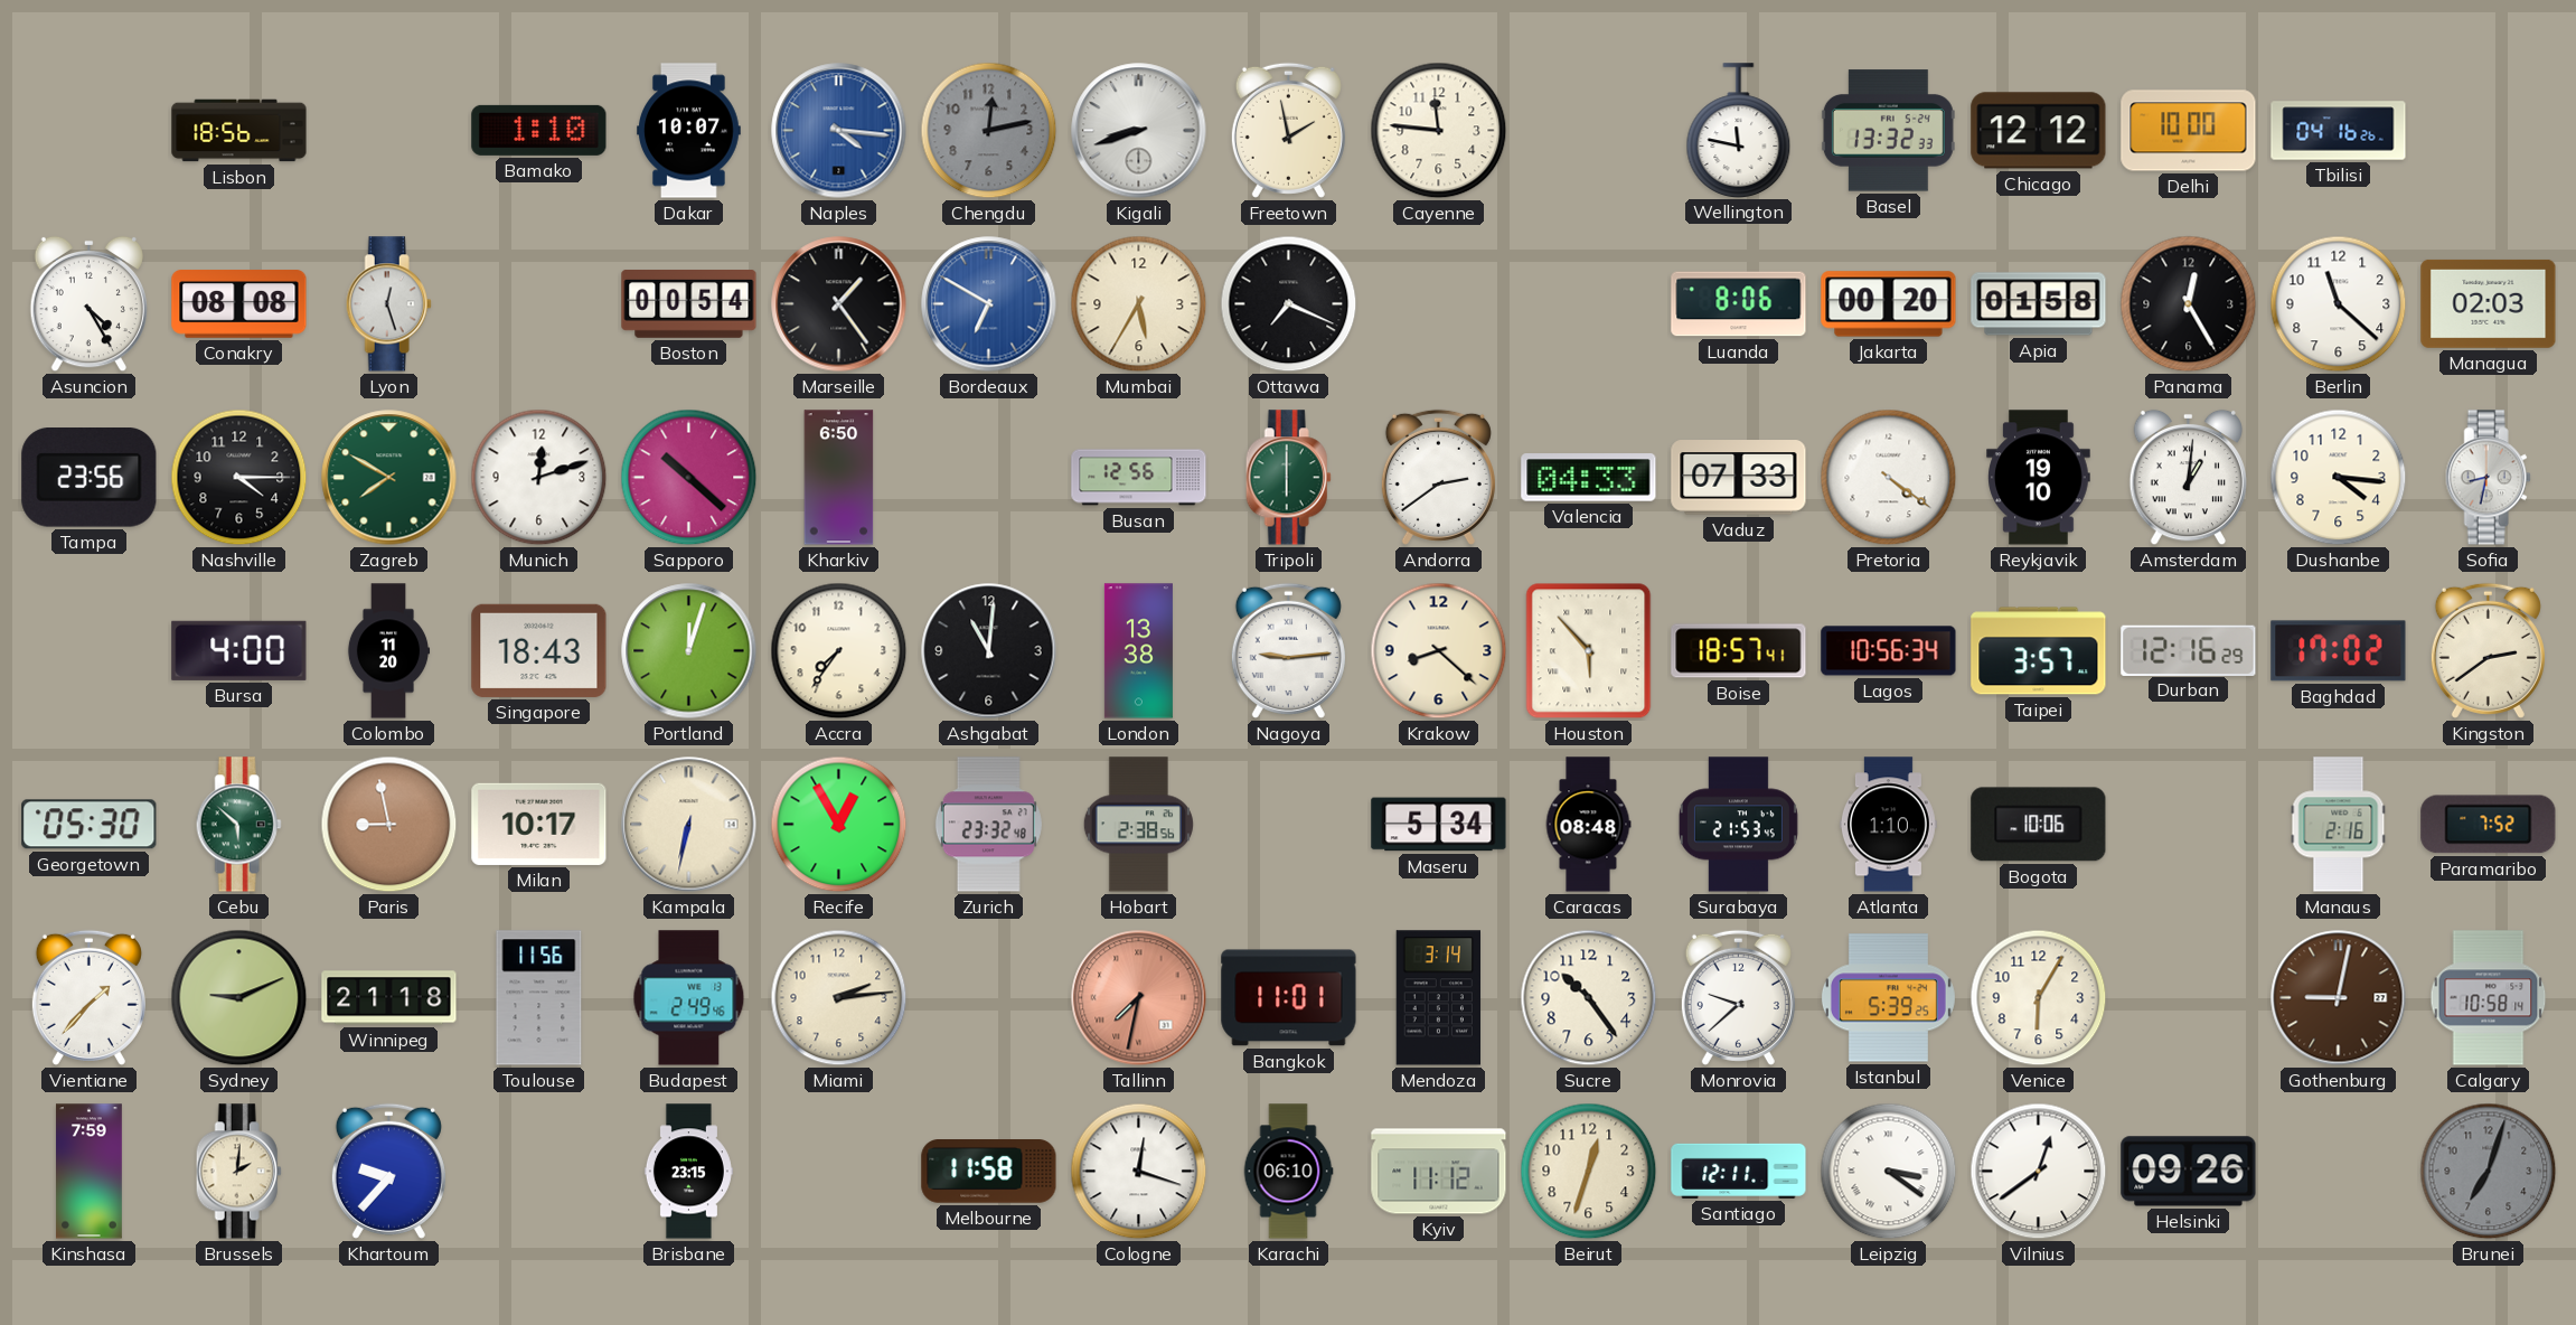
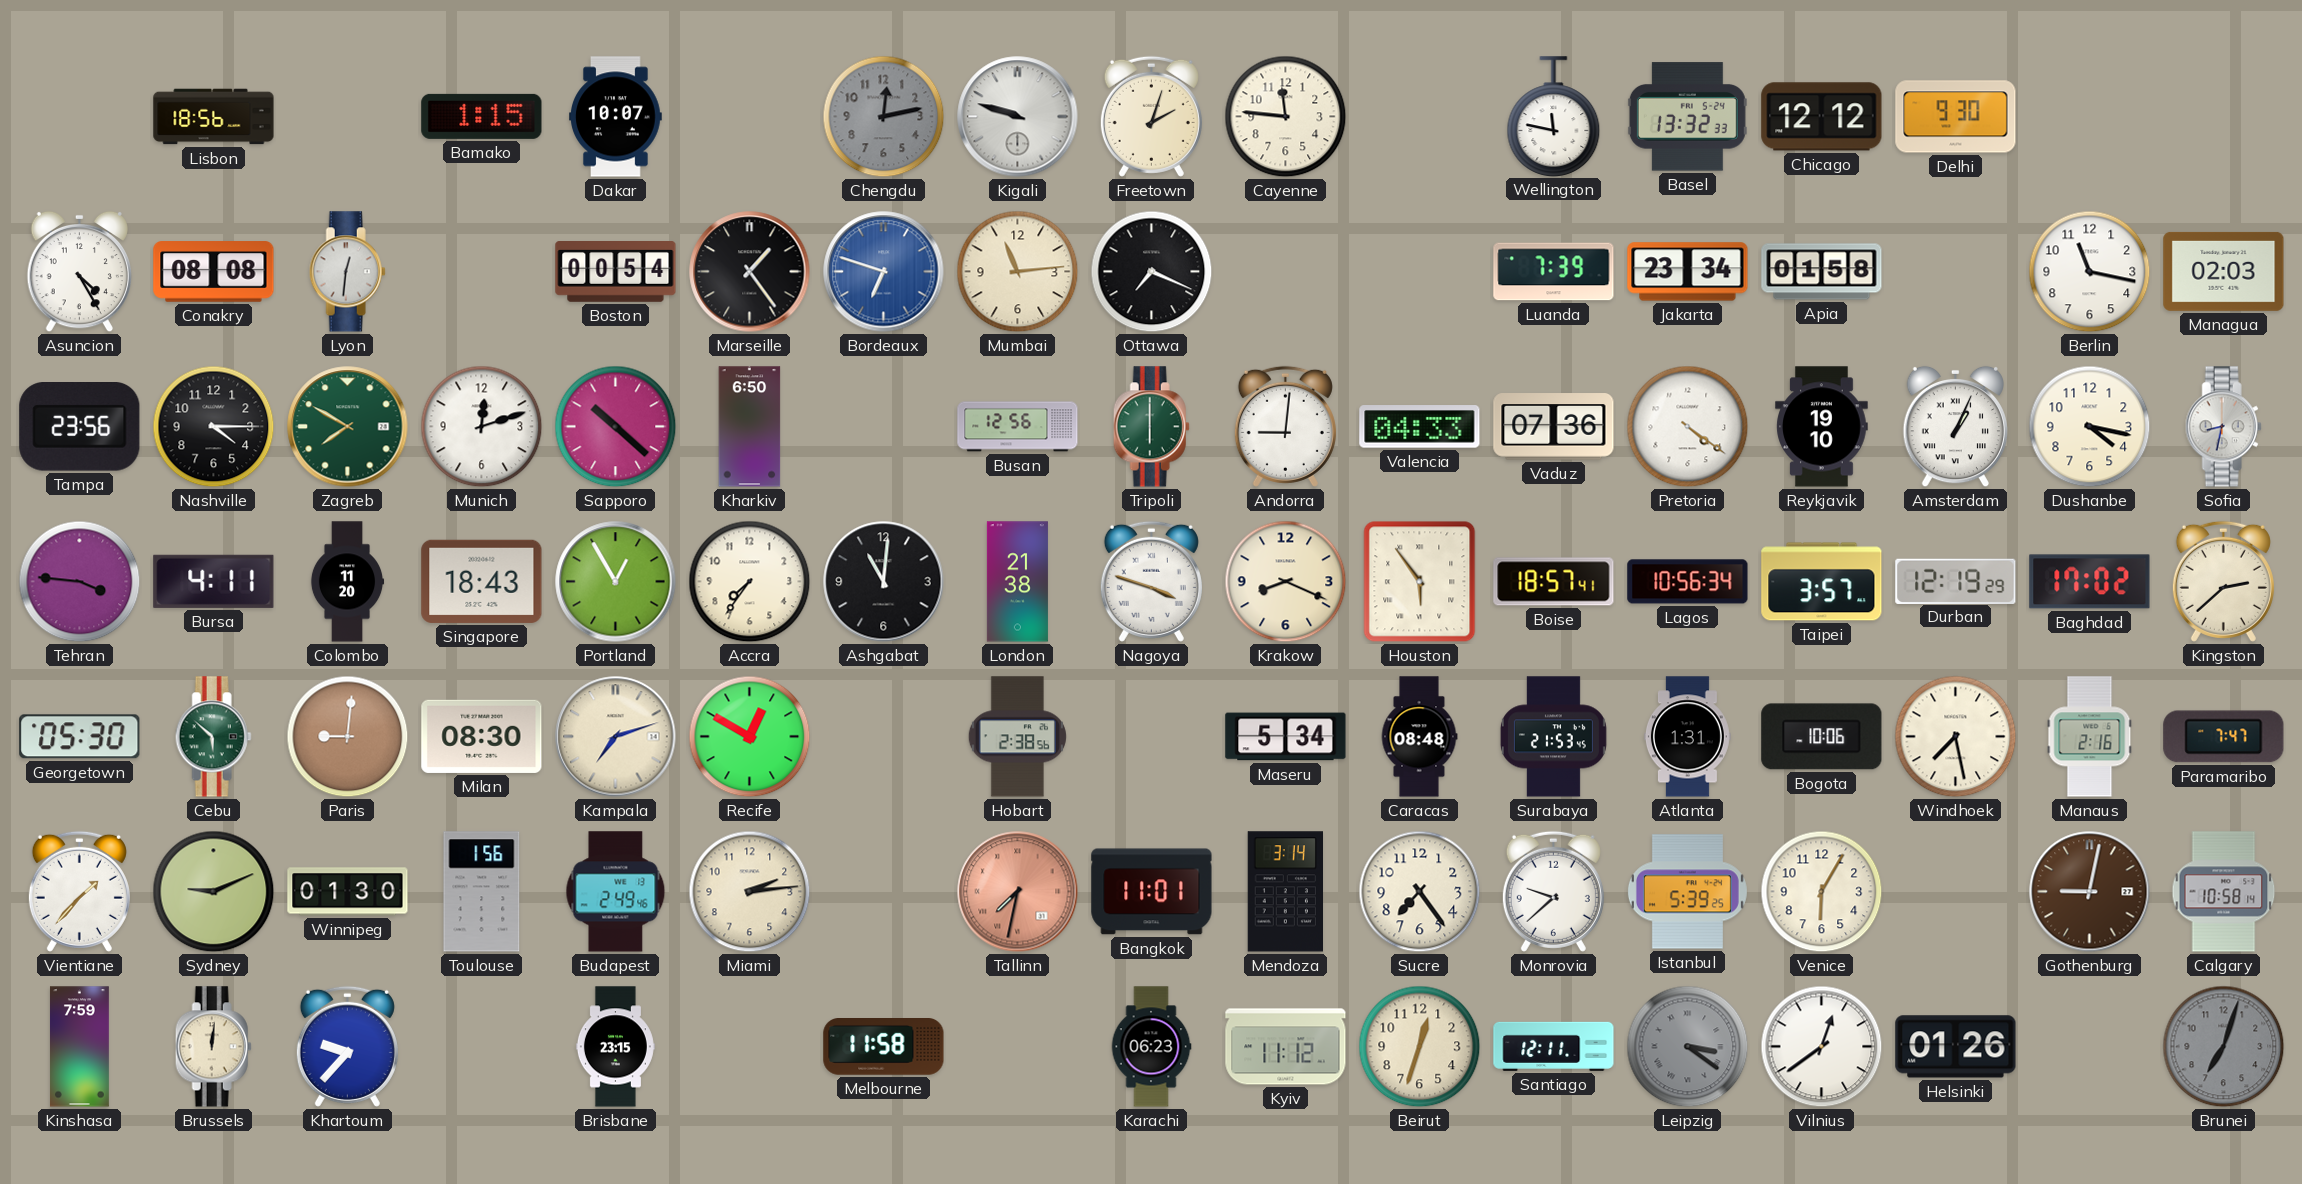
Bamako: 1:10 -> 1:15
Naples: 4:16 -> none
Kigali: 8:42 -> 9:48
Freetown: 1:58 -> 2:03
Delhi: 10:00 -> 9:30
Tbilisi: 04:16 -> none
Lyon: 12:27 -> 12:31
Bordeaux: 6:50 -> 6:48
Mumbai: 5:35 -> 11:14
Luanda: 8:06 -> 7:39
Jakarta: 00:20 -> 23:34
Panama: 12:25 -> none
Berlin: 11:22 -> 11:17
Andorra: 2:39 -> 9:01
Vaduz: 07:33 -> 07:36
Amsterdam: 1:01 -> 1:04
Dushanbe: 4:16 -> 4:17
Tehran: none -> 3:46
Bursa: 4:00 -> 4:11
Portland: 12:03 -> 12:55
London: 13:38 -> 21:38
Nagoya: 9:14 -> 3:48
Krakow: 8:22 -> 8:19
Houston: 5:53 -> 5:54
Durban: 12:16 -> 12:19
Kingston: 2:39 -> 2:38
Paris: 8:58 -> 9:01
Milan: 10:17 -> 08:30
Kampala: 6:32 -> 7:12
Recife: 12:55 -> 12:50
Zurich: 23:32 -> none
Atlanta: 1:10 -> 1:31
Windhoek: none -> 7:28
Paramaribo: 7:52 -> 7:47
Winnipeg: 21:18 -> 01:30
Toulouse: 11:56 -> 1:56
Sucre: 10:24 -> 7:24
Brussels: 2:01 -> 12:01
Cologne: 12:18 -> none
Karachi: 06:10 -> 06:23
Leipzig dial: white -> grey
Helsinki: 09:26 -> 01:26
